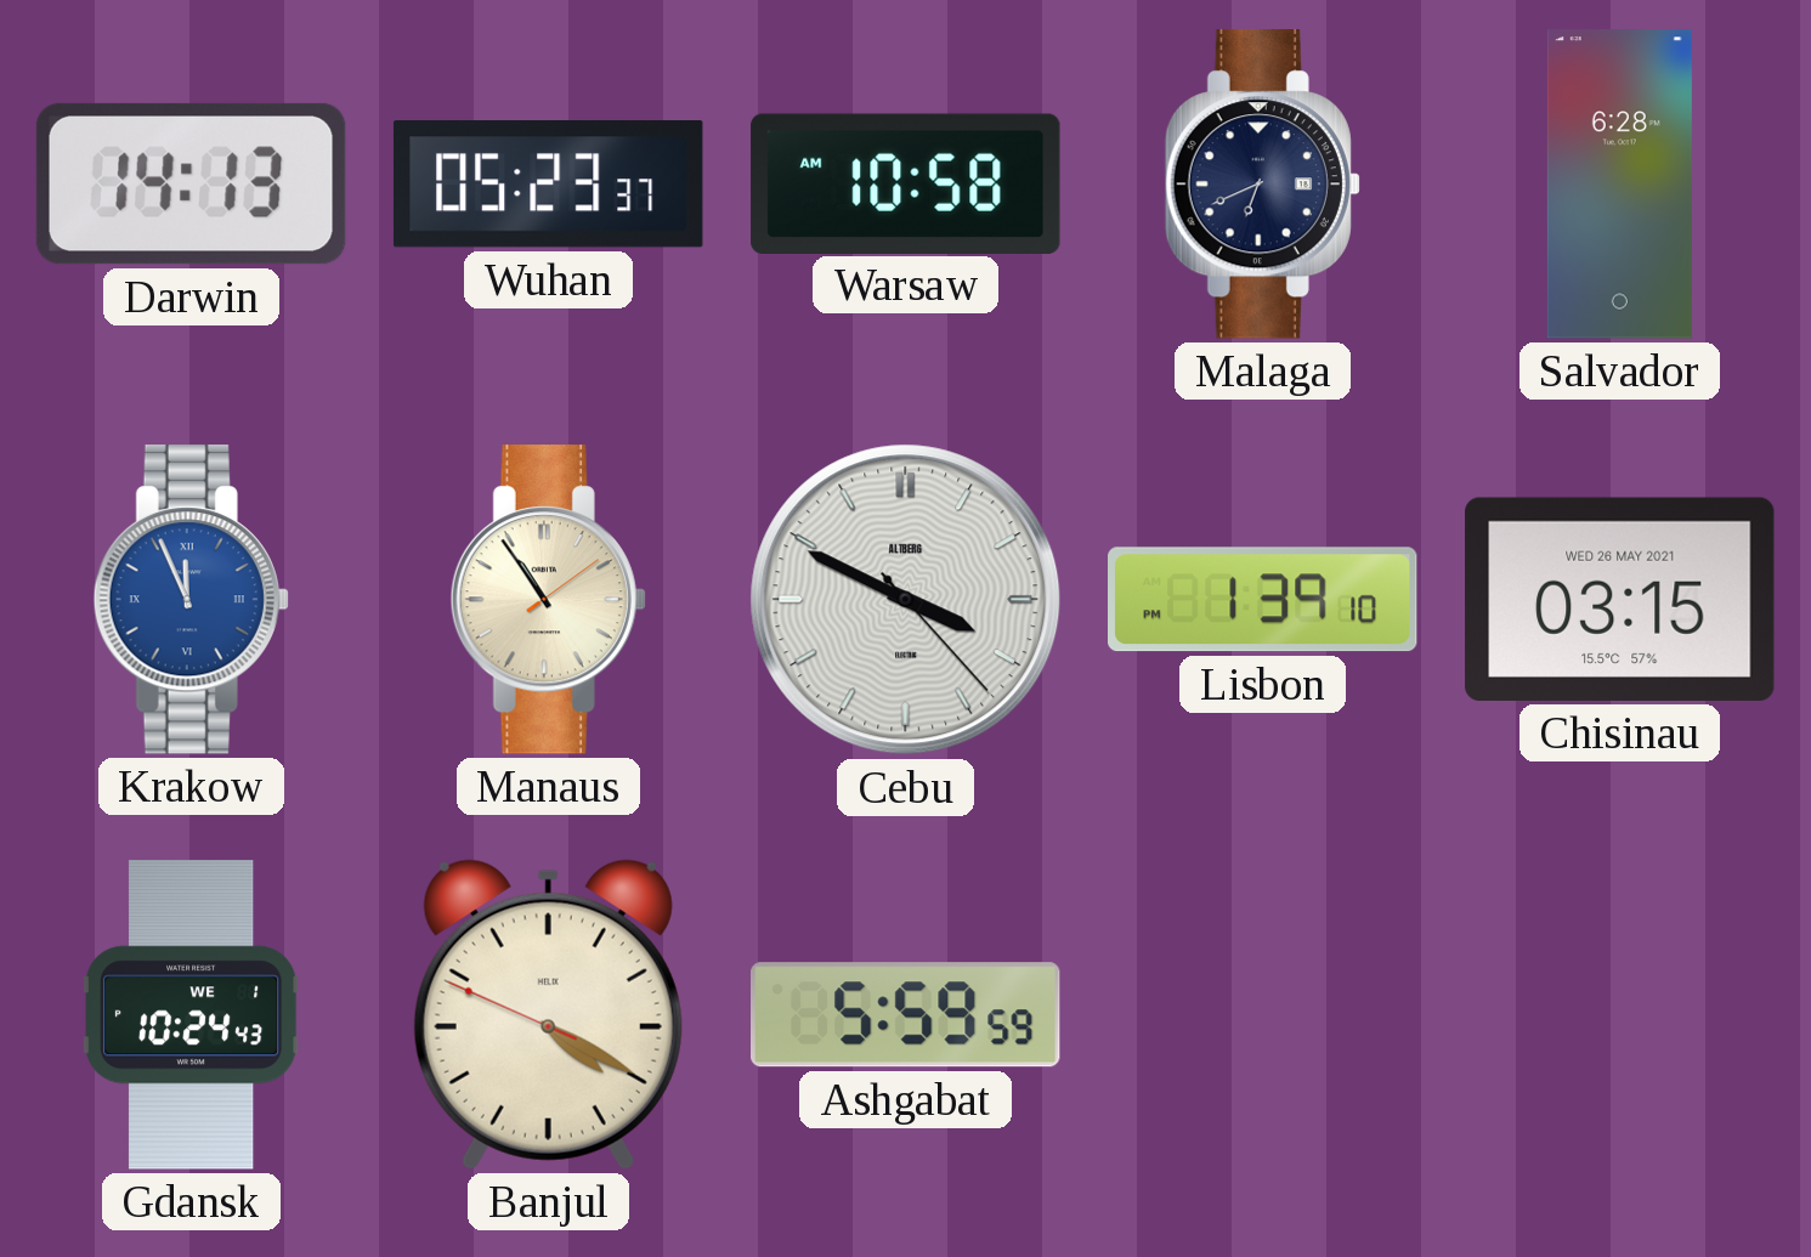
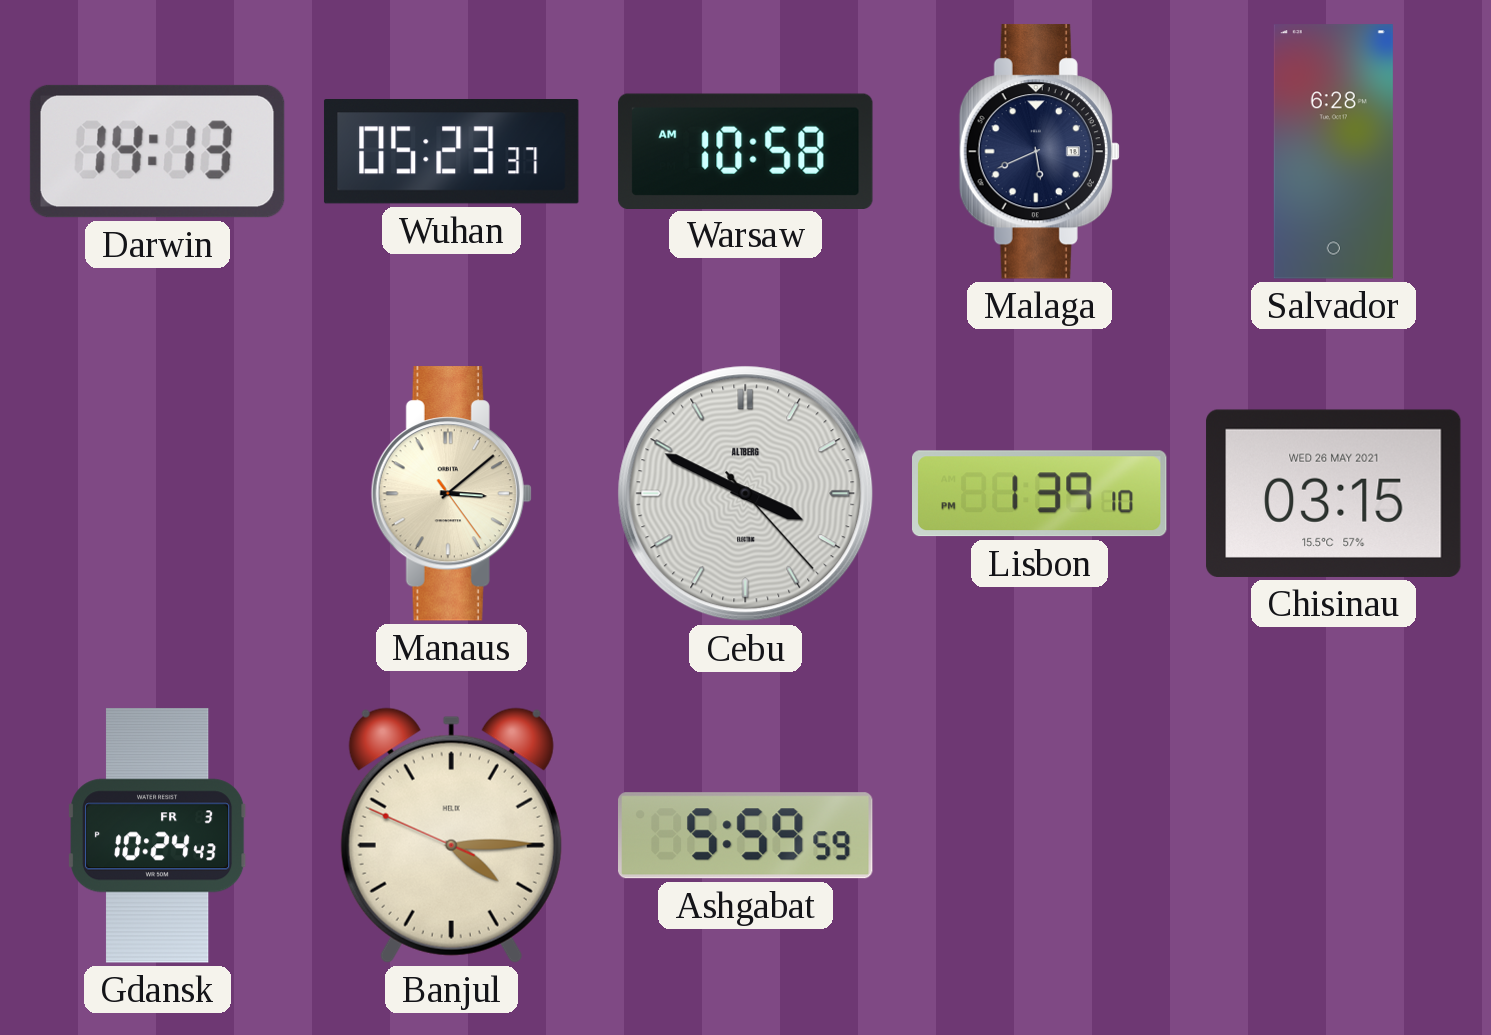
Malaga: 6:41 -> 5:41
Krakow: 11:56 -> none
Manaus: 10:54 -> 3:08
Gdansk date: WE 1 -> FR 3
Banjul: 4:19 -> 4:14
